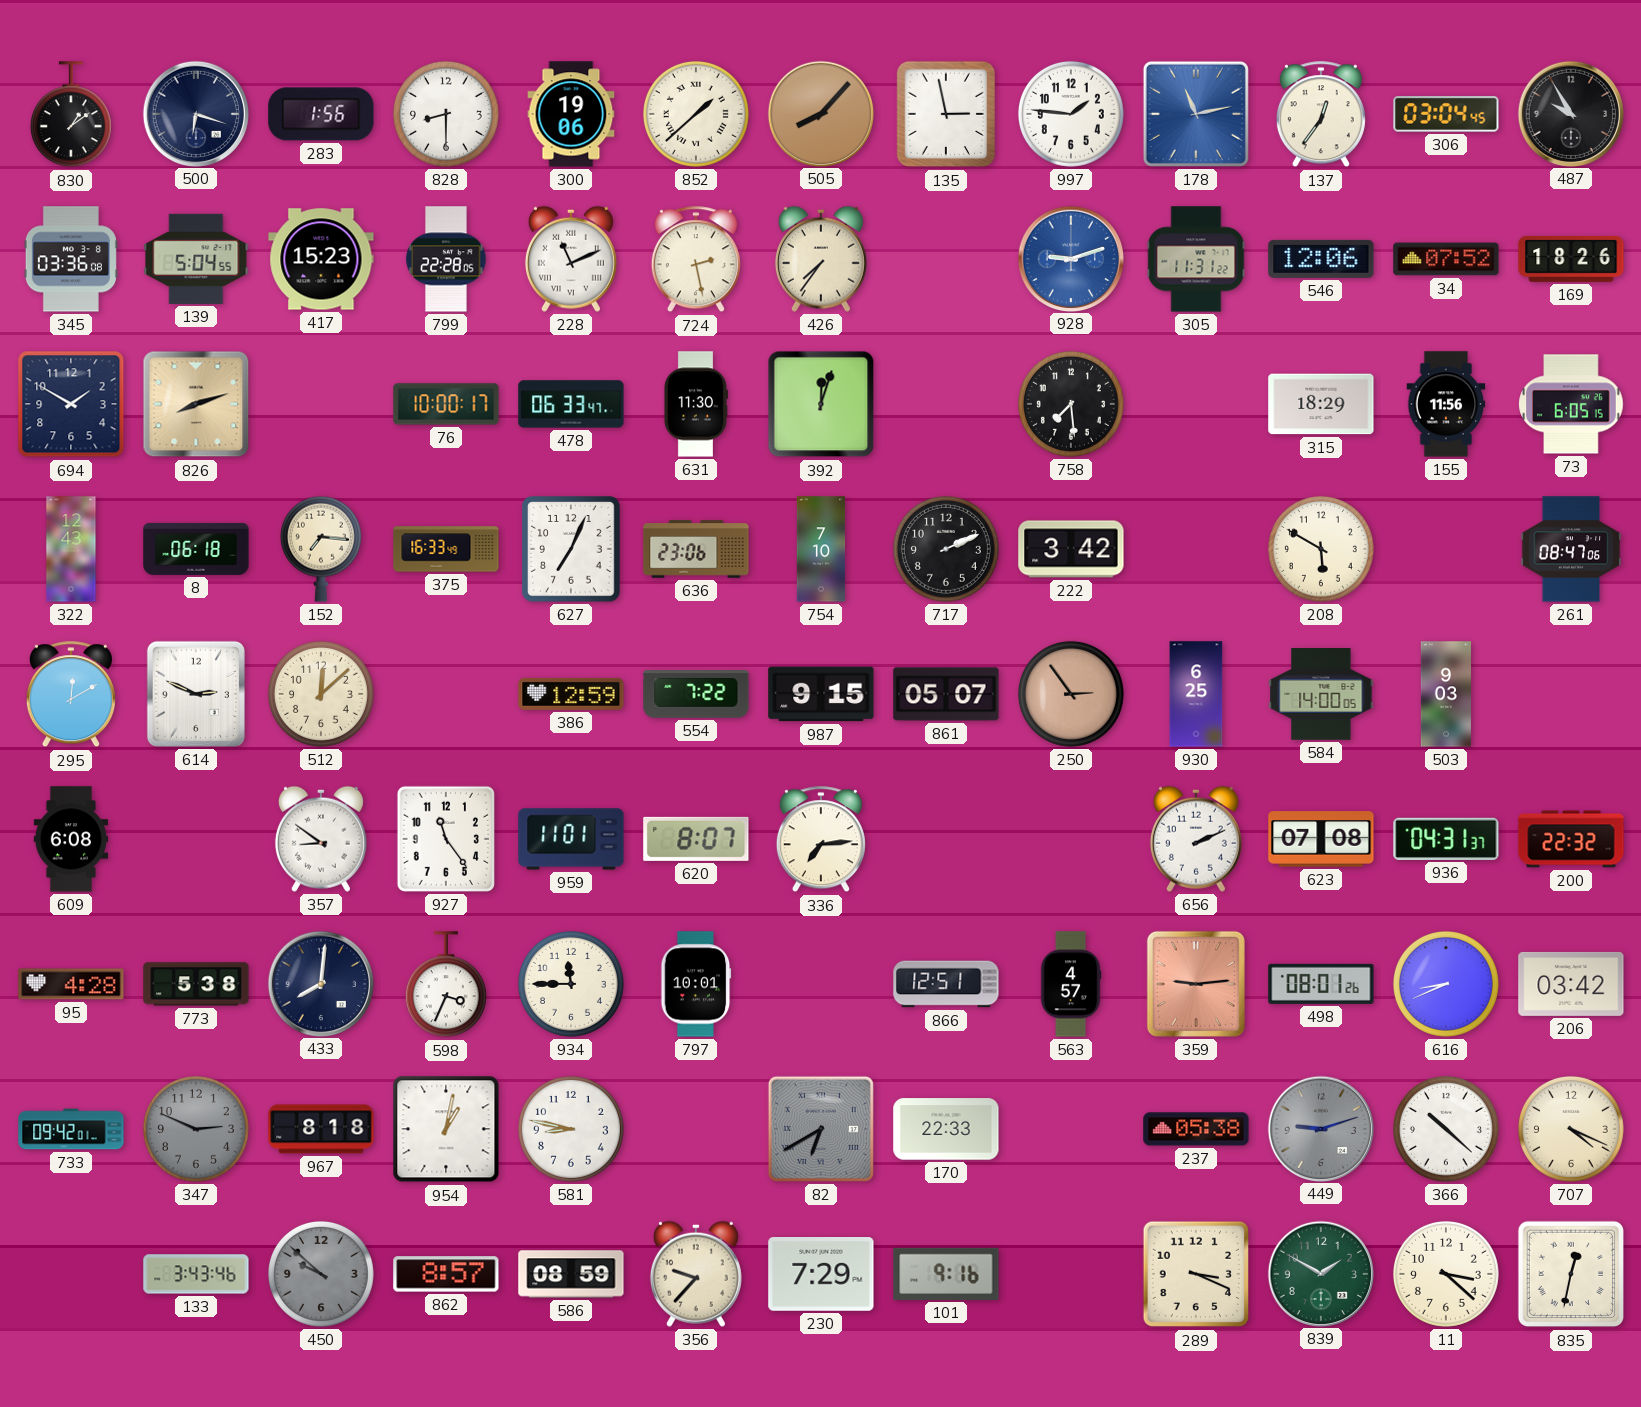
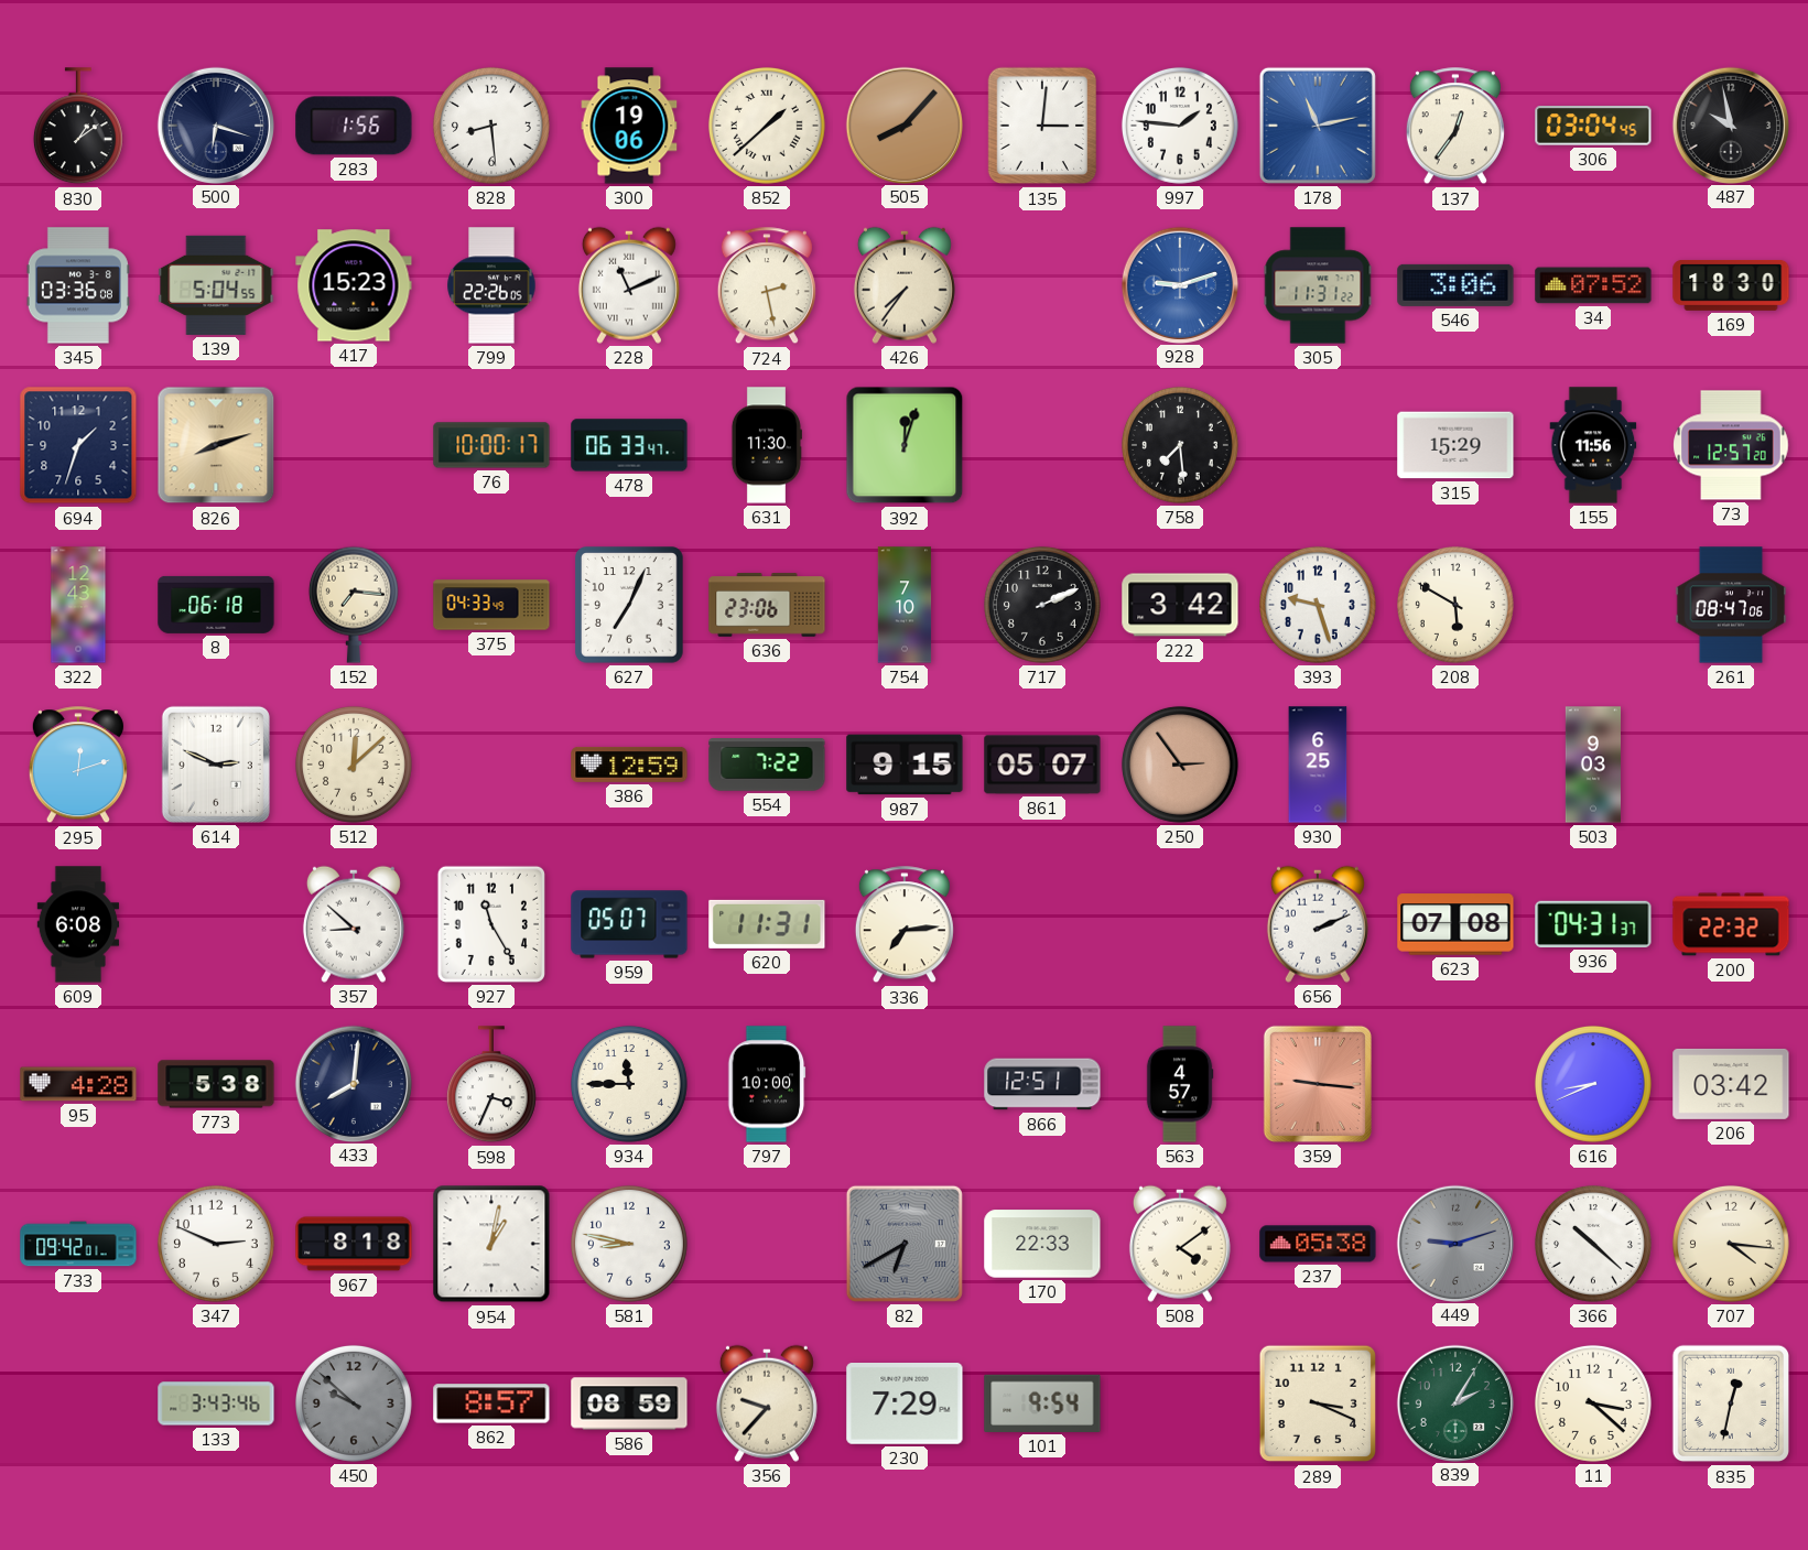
828: 8:30 -> 8:29
135: 2:58 -> 3:01
487: 9:55 -> 9:58
799: 22:28 -> 22:26
546: 12:06 -> 3:06
169: 18:26 -> 18:30
694: 1:50 -> 1:33
315: 18:29 -> 15:29
73: 6:05 -> 12:57
375: 16:33 -> 04:33
393: none -> 9:27
295: 12:10 -> 12:12
584: 14:00 -> none
357: 8:51 -> 8:52
927: 11:24 -> 11:25
959: 11:01 -> 05:07
620: 8:07 -> 11:31
797: 10:01 -> 10:00
359: 9:14 -> 9:16
498: 08:01 -> none
347 dial: grey -> white
508: none -> 4:09
707: 4:19 -> 4:16
101: 9:16 -> 9:54
839: 1:50 -> 2:05
